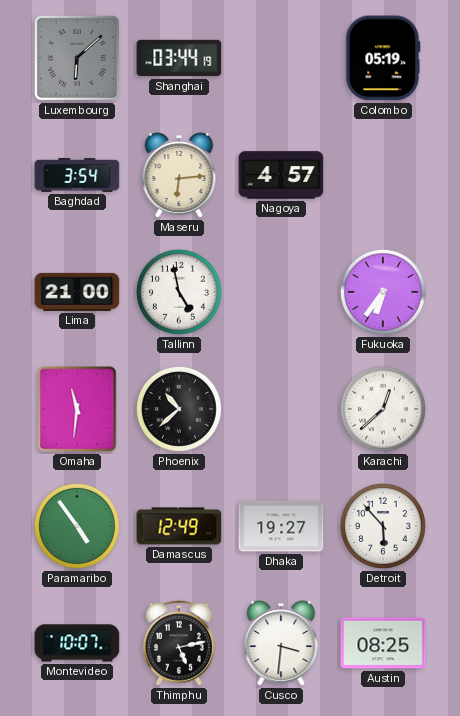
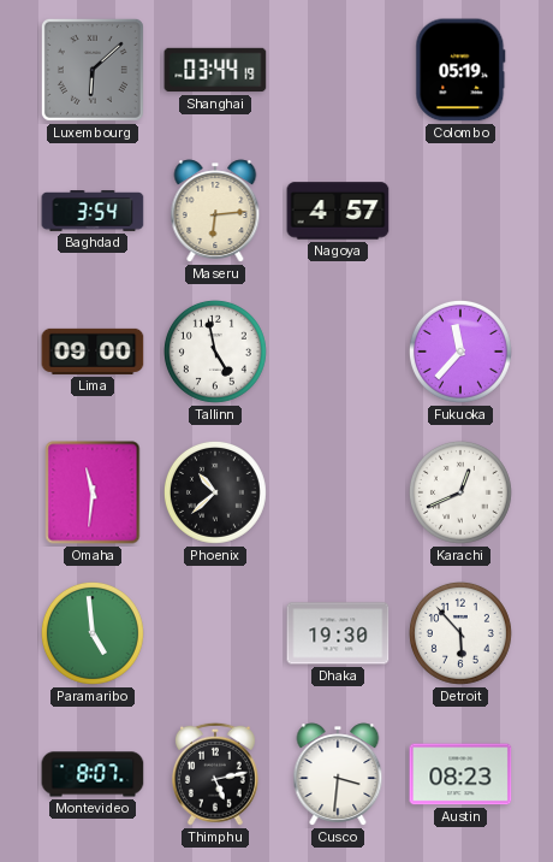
Lima: 21:00 -> 09:00
Fukuoka: 6:36 -> 11:37
Karachi: 12:38 -> 12:41
Paramaribo: 4:54 -> 4:59
Damascus: 12:49 -> none
Dhaka: 19:27 -> 19:30
Montevideo: 10:07 -> 8:07
Austin: 08:25 -> 08:23
